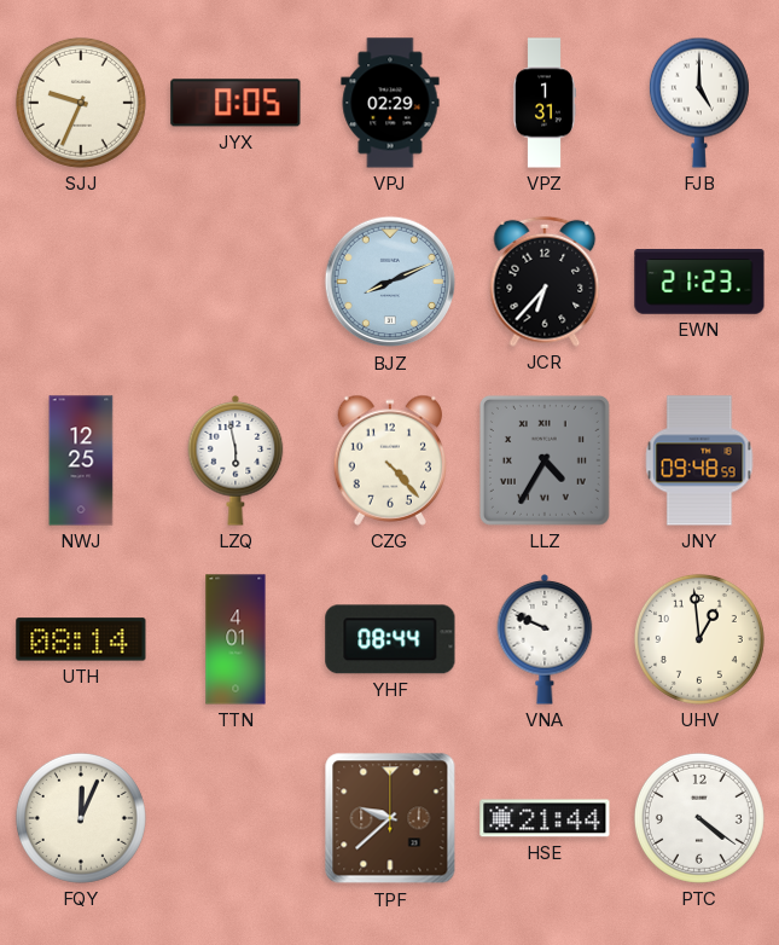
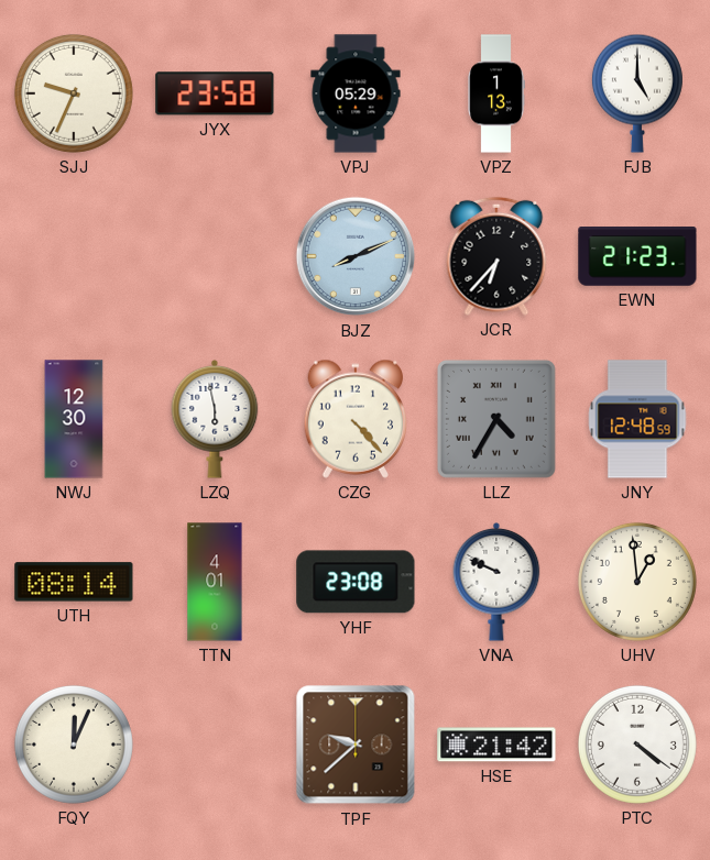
JYX: 0:05 -> 23:58
VPJ: 02:29 -> 05:29
VPZ: 1:31 -> 1:13
NWJ: 12:25 -> 12:30
JNY: 09:48 -> 12:48
YHF: 08:44 -> 23:08
HSE: 21:44 -> 21:42
